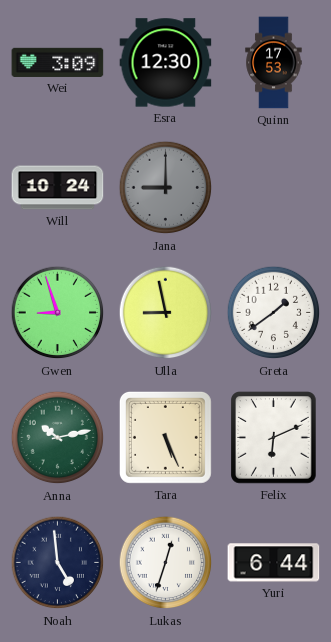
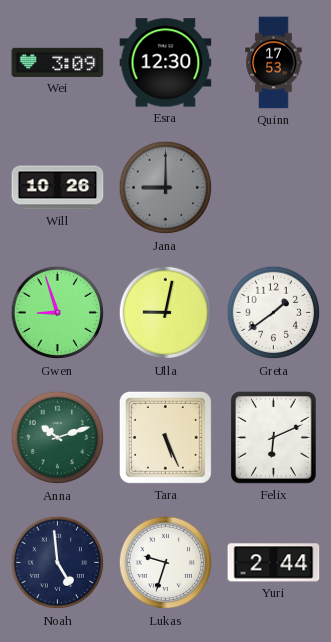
Will: 10:24 -> 10:26
Ulla: 8:58 -> 9:02
Anna: 10:13 -> 10:12
Lukas: 12:33 -> 9:33
Yuri: 6:44 -> 2:44
